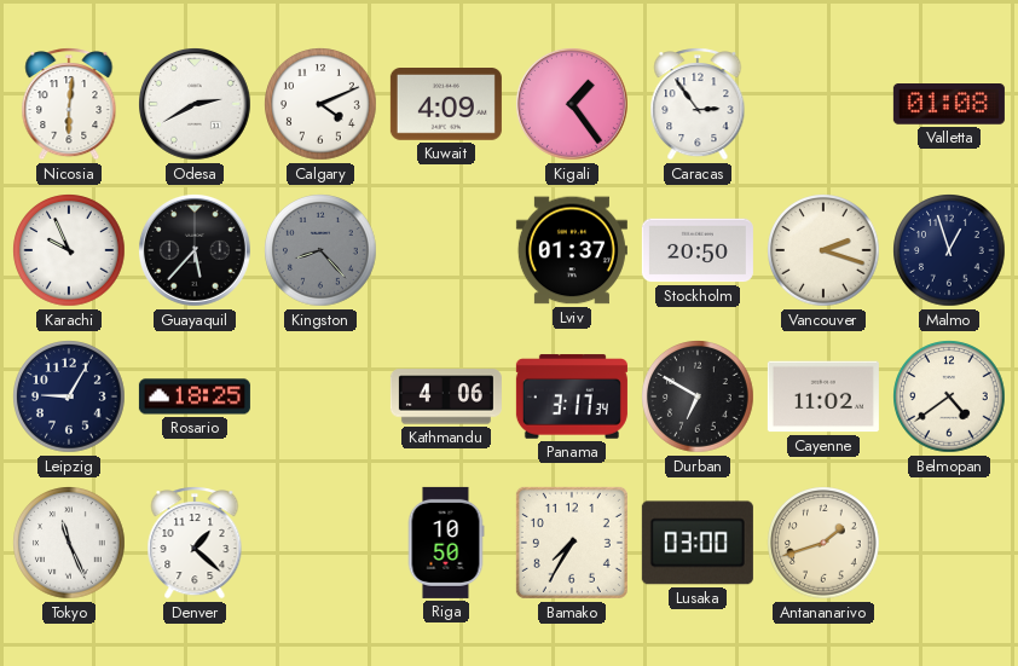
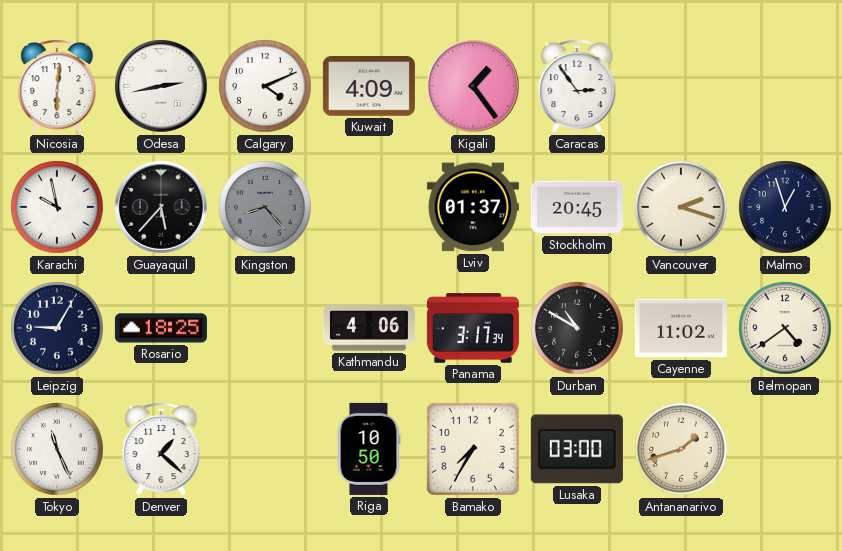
Odesa: 2:40 -> 2:43
Valletta: 01:08 -> none
Karachi: 9:56 -> 9:58
Stockholm: 20:50 -> 20:45
Durban: 6:50 -> 10:50
